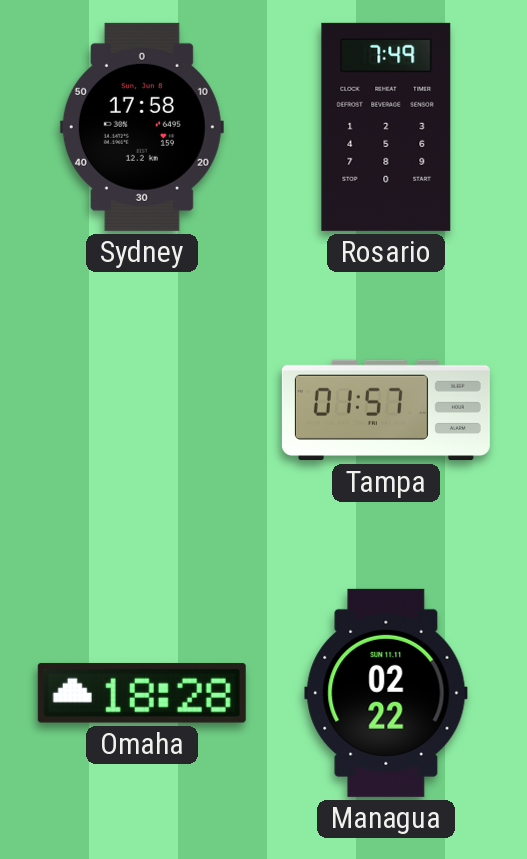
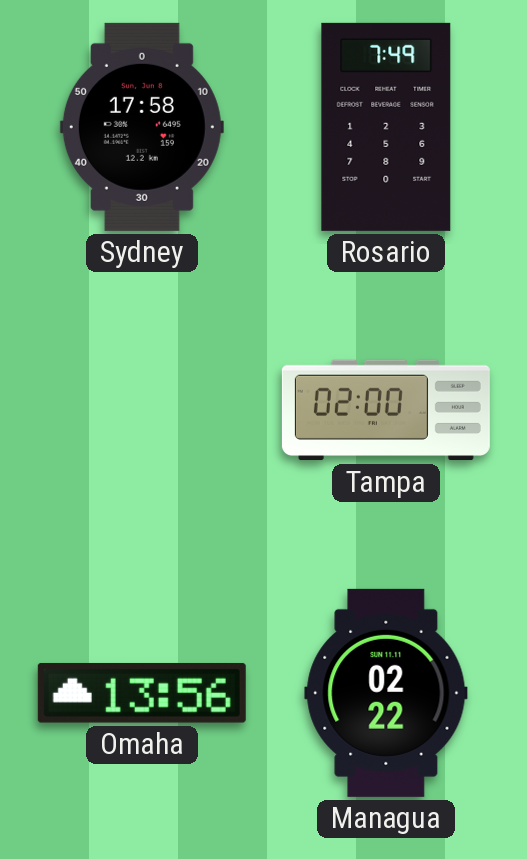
Tampa: 01:57 -> 02:00
Omaha: 18:28 -> 13:56
